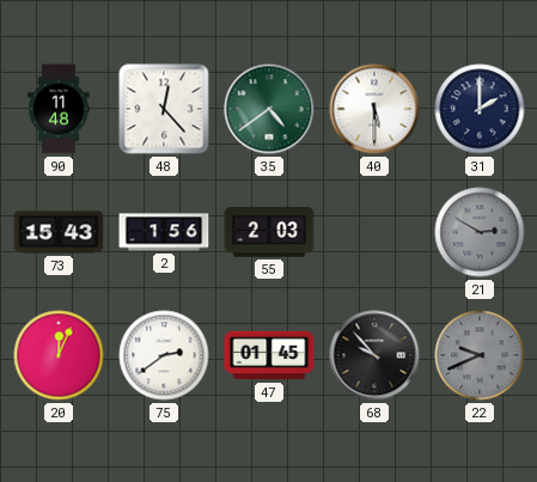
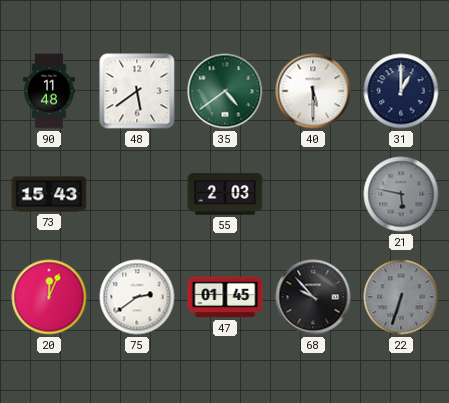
48: 12:23 -> 5:39
31: 2:00 -> 1:00
2: 1:56 -> none
21: 2:50 -> 5:47
22: 9:41 -> 6:33
